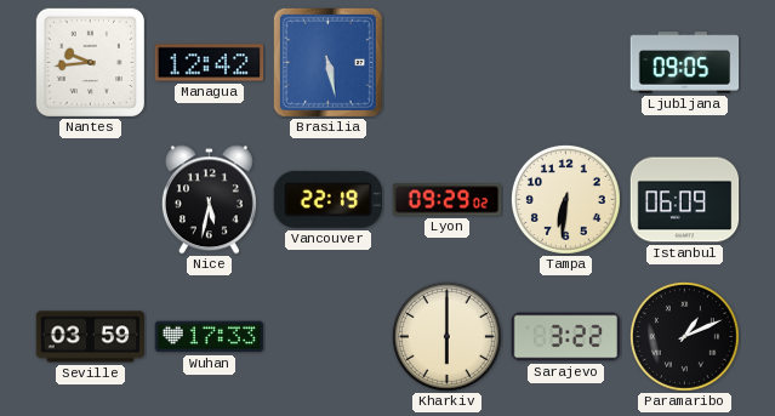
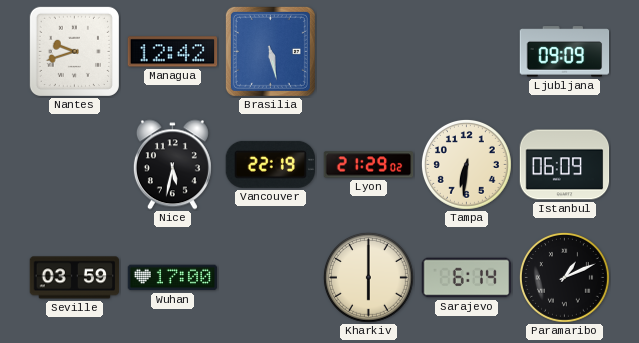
Nantes: 9:44 -> 9:42
Ljubljana: 09:05 -> 09:09
Lyon: 09:29 -> 21:29
Wuhan: 17:33 -> 17:00
Sarajevo: 3:22 -> 6:14
